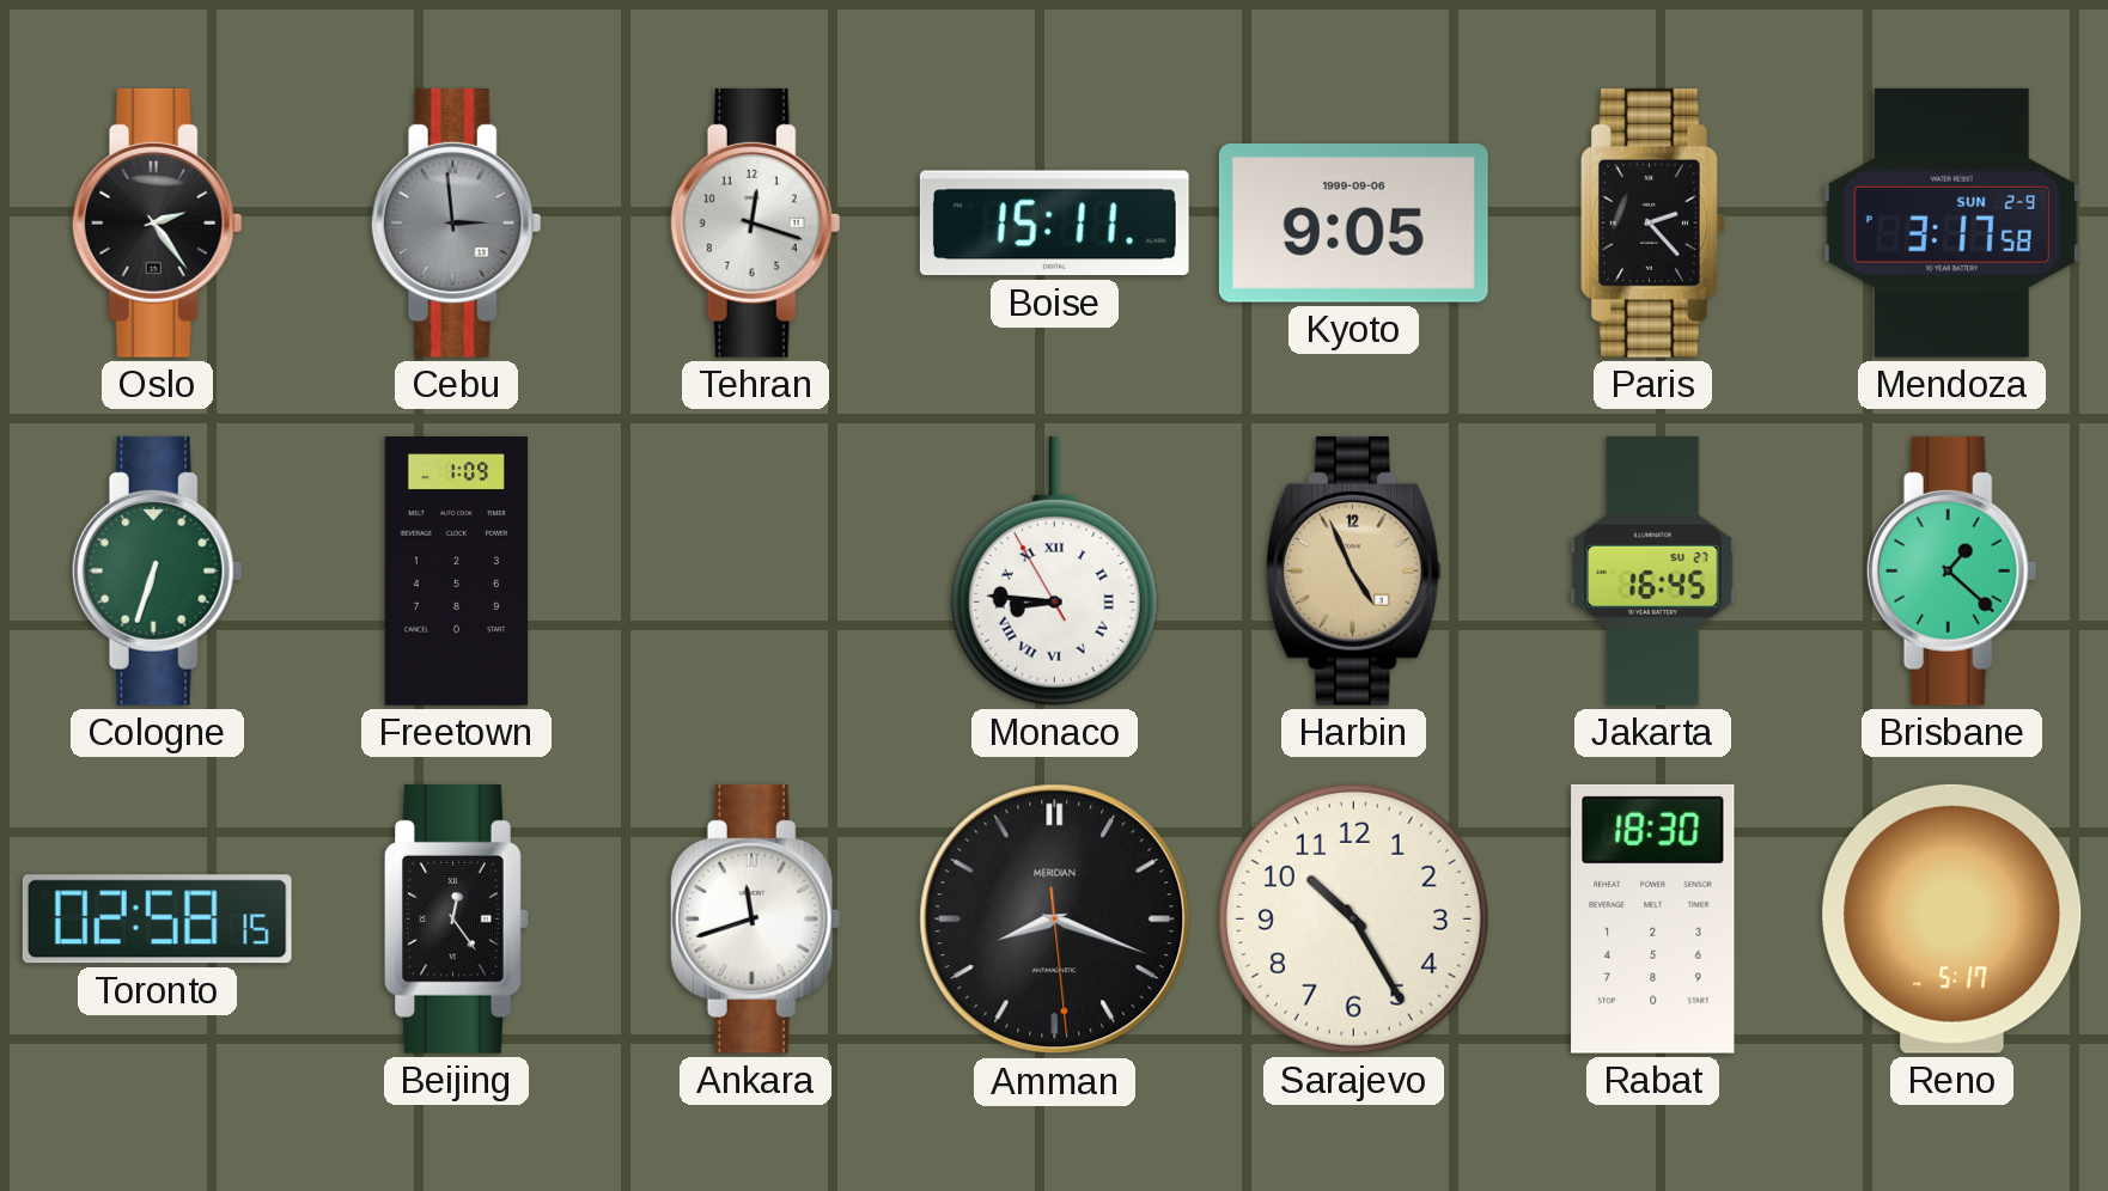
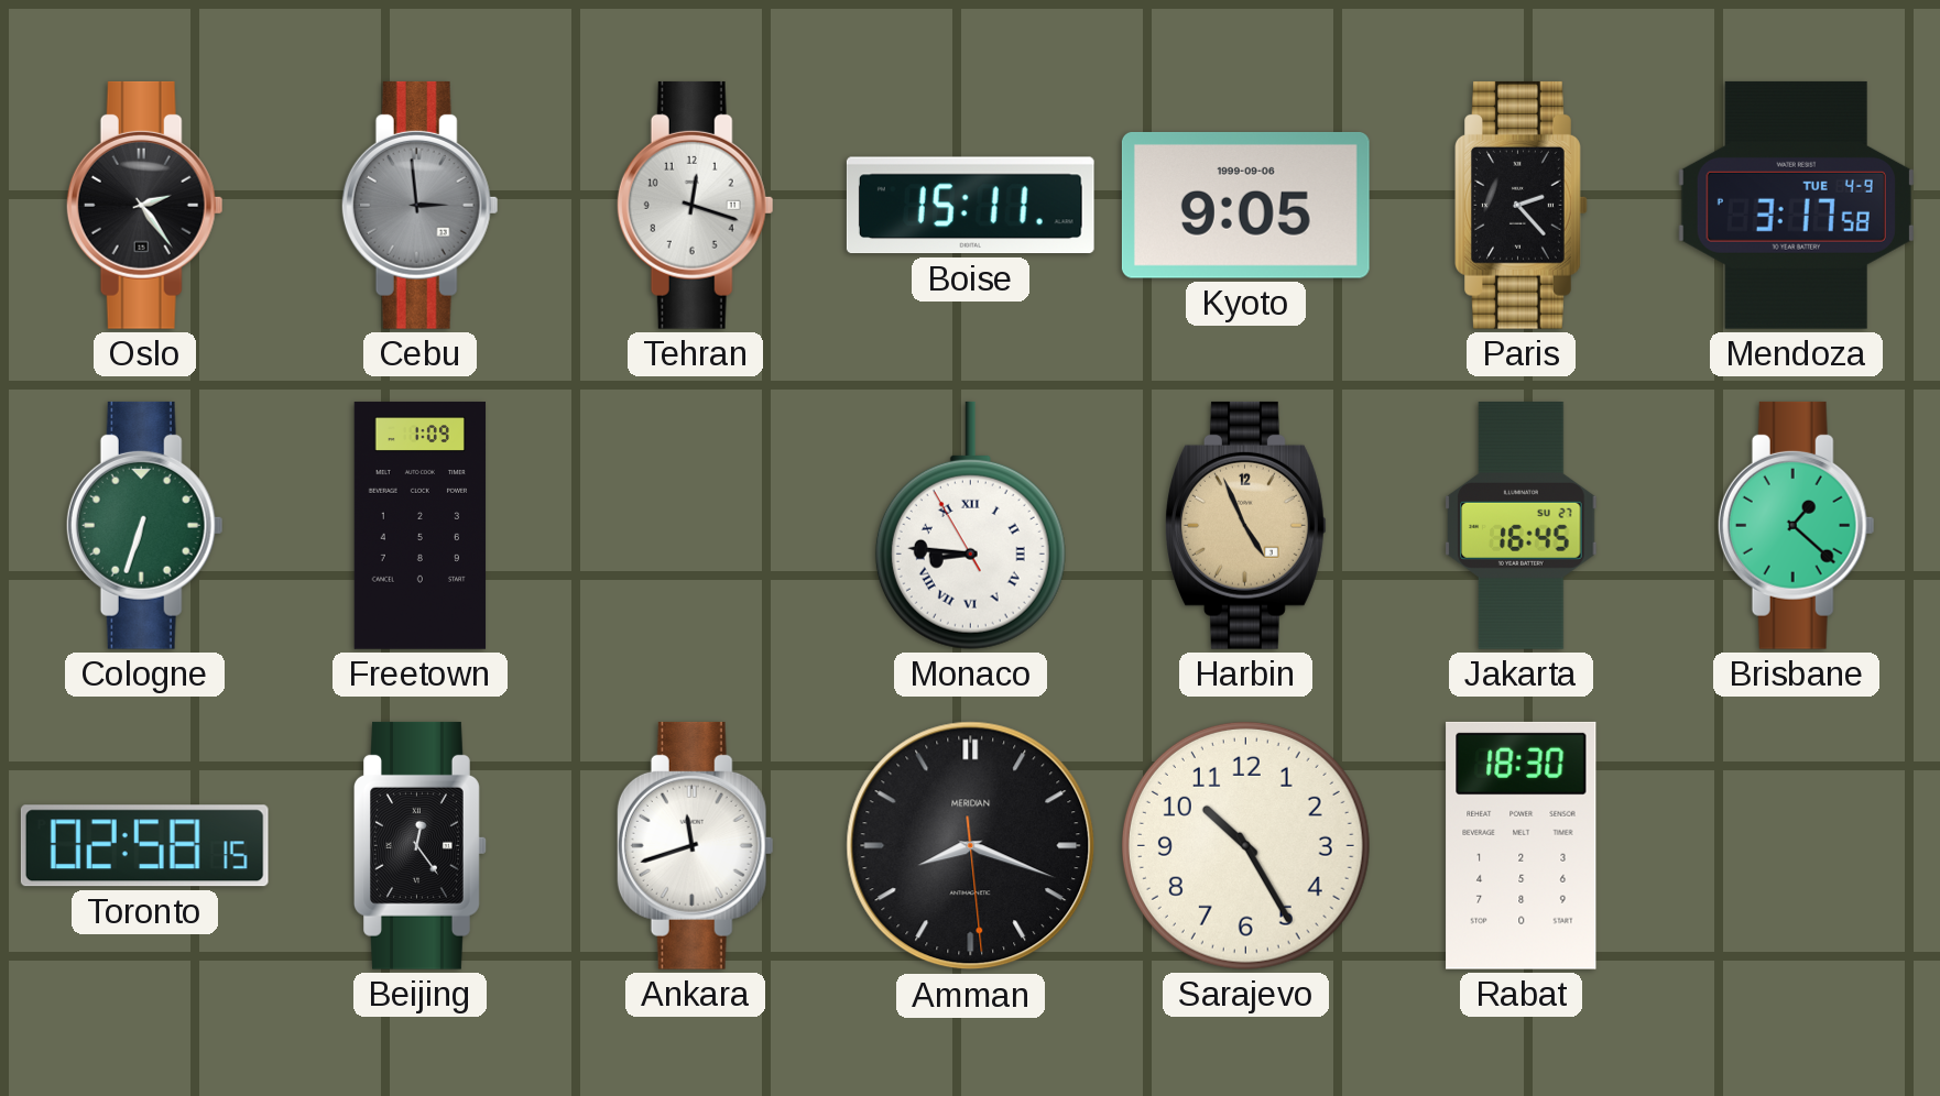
Mendoza date: SUN 2-9 -> TUE 4-9
Reno: 5:17 -> none
